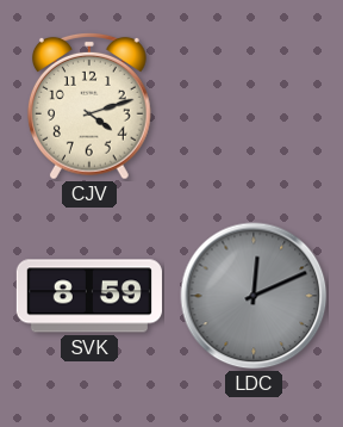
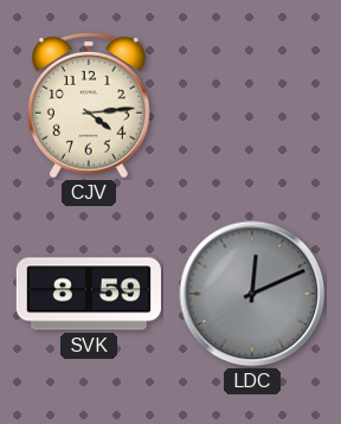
CJV: 4:12 -> 4:14
